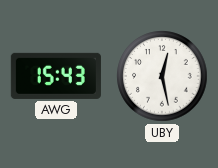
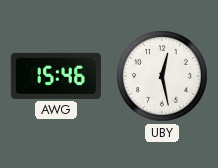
AWG: 15:43 -> 15:46
